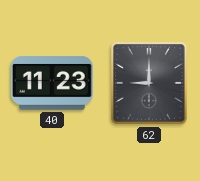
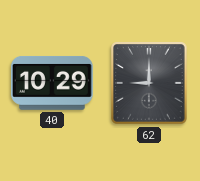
40: 11:23 -> 10:29
